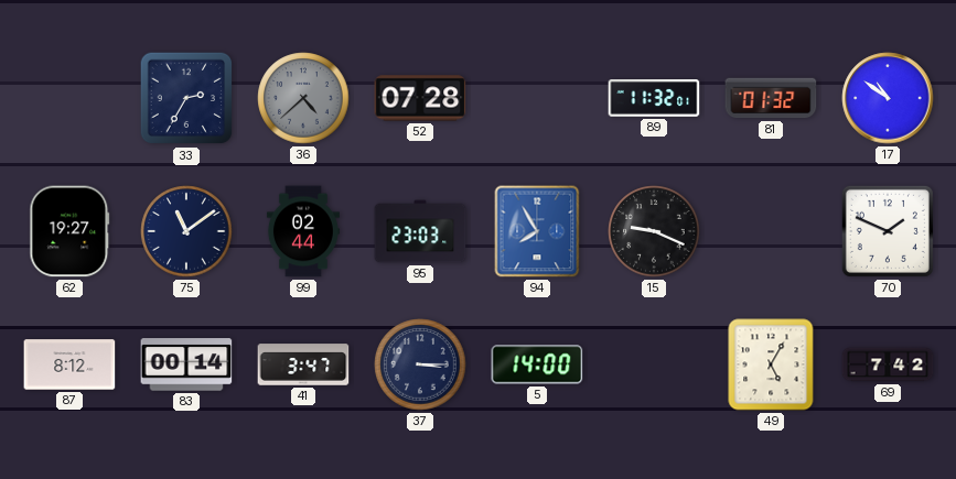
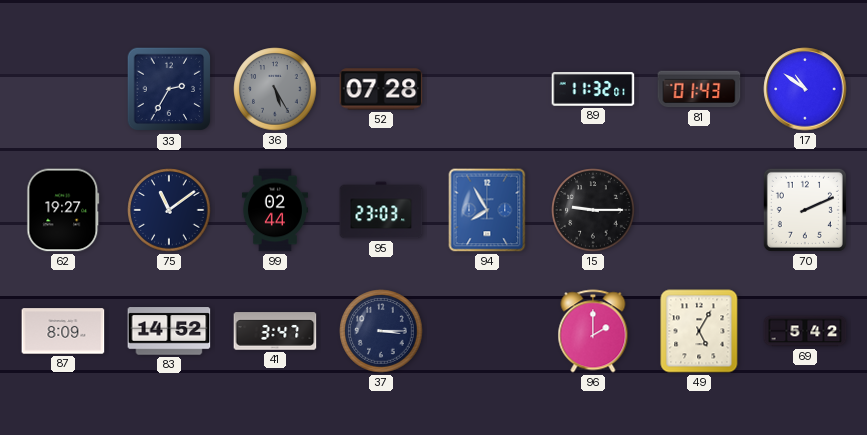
36: 4:38 -> 5:25
81: 01:32 -> 01:43
15: 9:19 -> 9:15
70: 1:49 -> 2:11
87: 8:12 -> 8:09
83: 00:14 -> 14:52
5: 14:00 -> none
96: none -> 2:00
69: 7:42 -> 5:42
